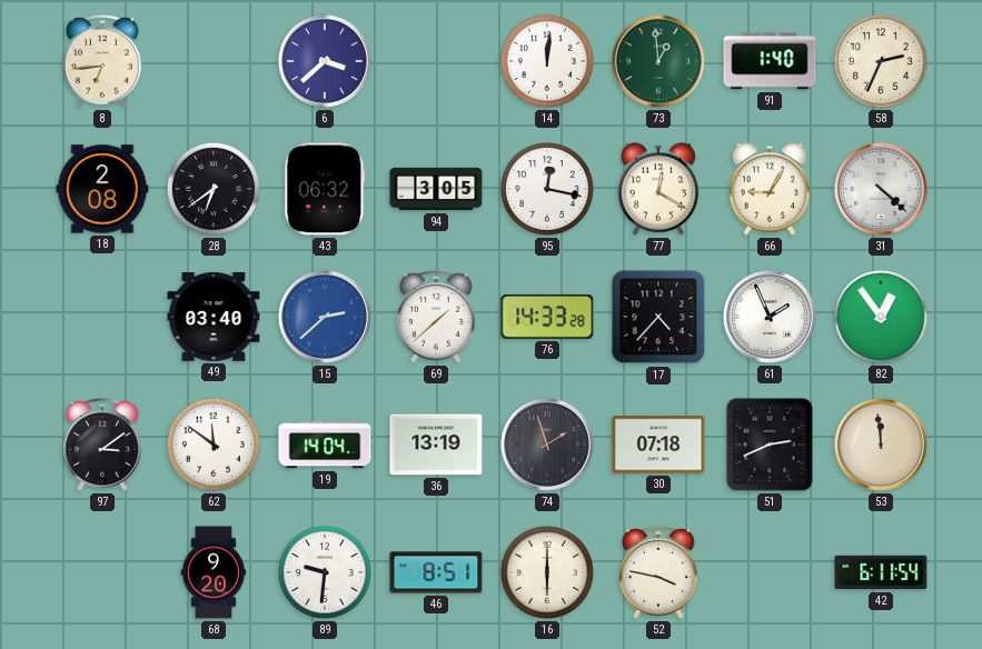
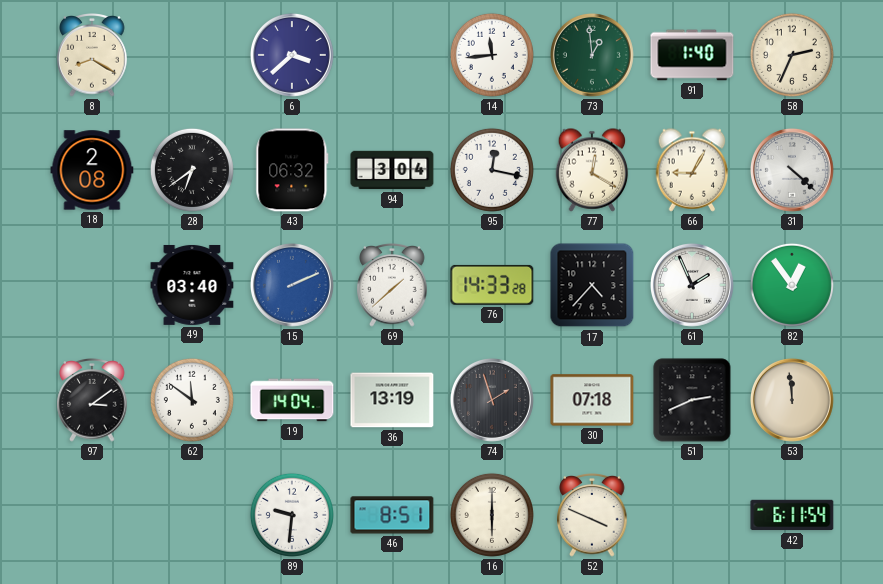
8: 6:44 -> 8:20
14: 12:01 -> 11:44
94: 3:05 -> 3:04
15: 2:38 -> 2:11
68: 9:20 -> none
52: 3:47 -> 3:49
